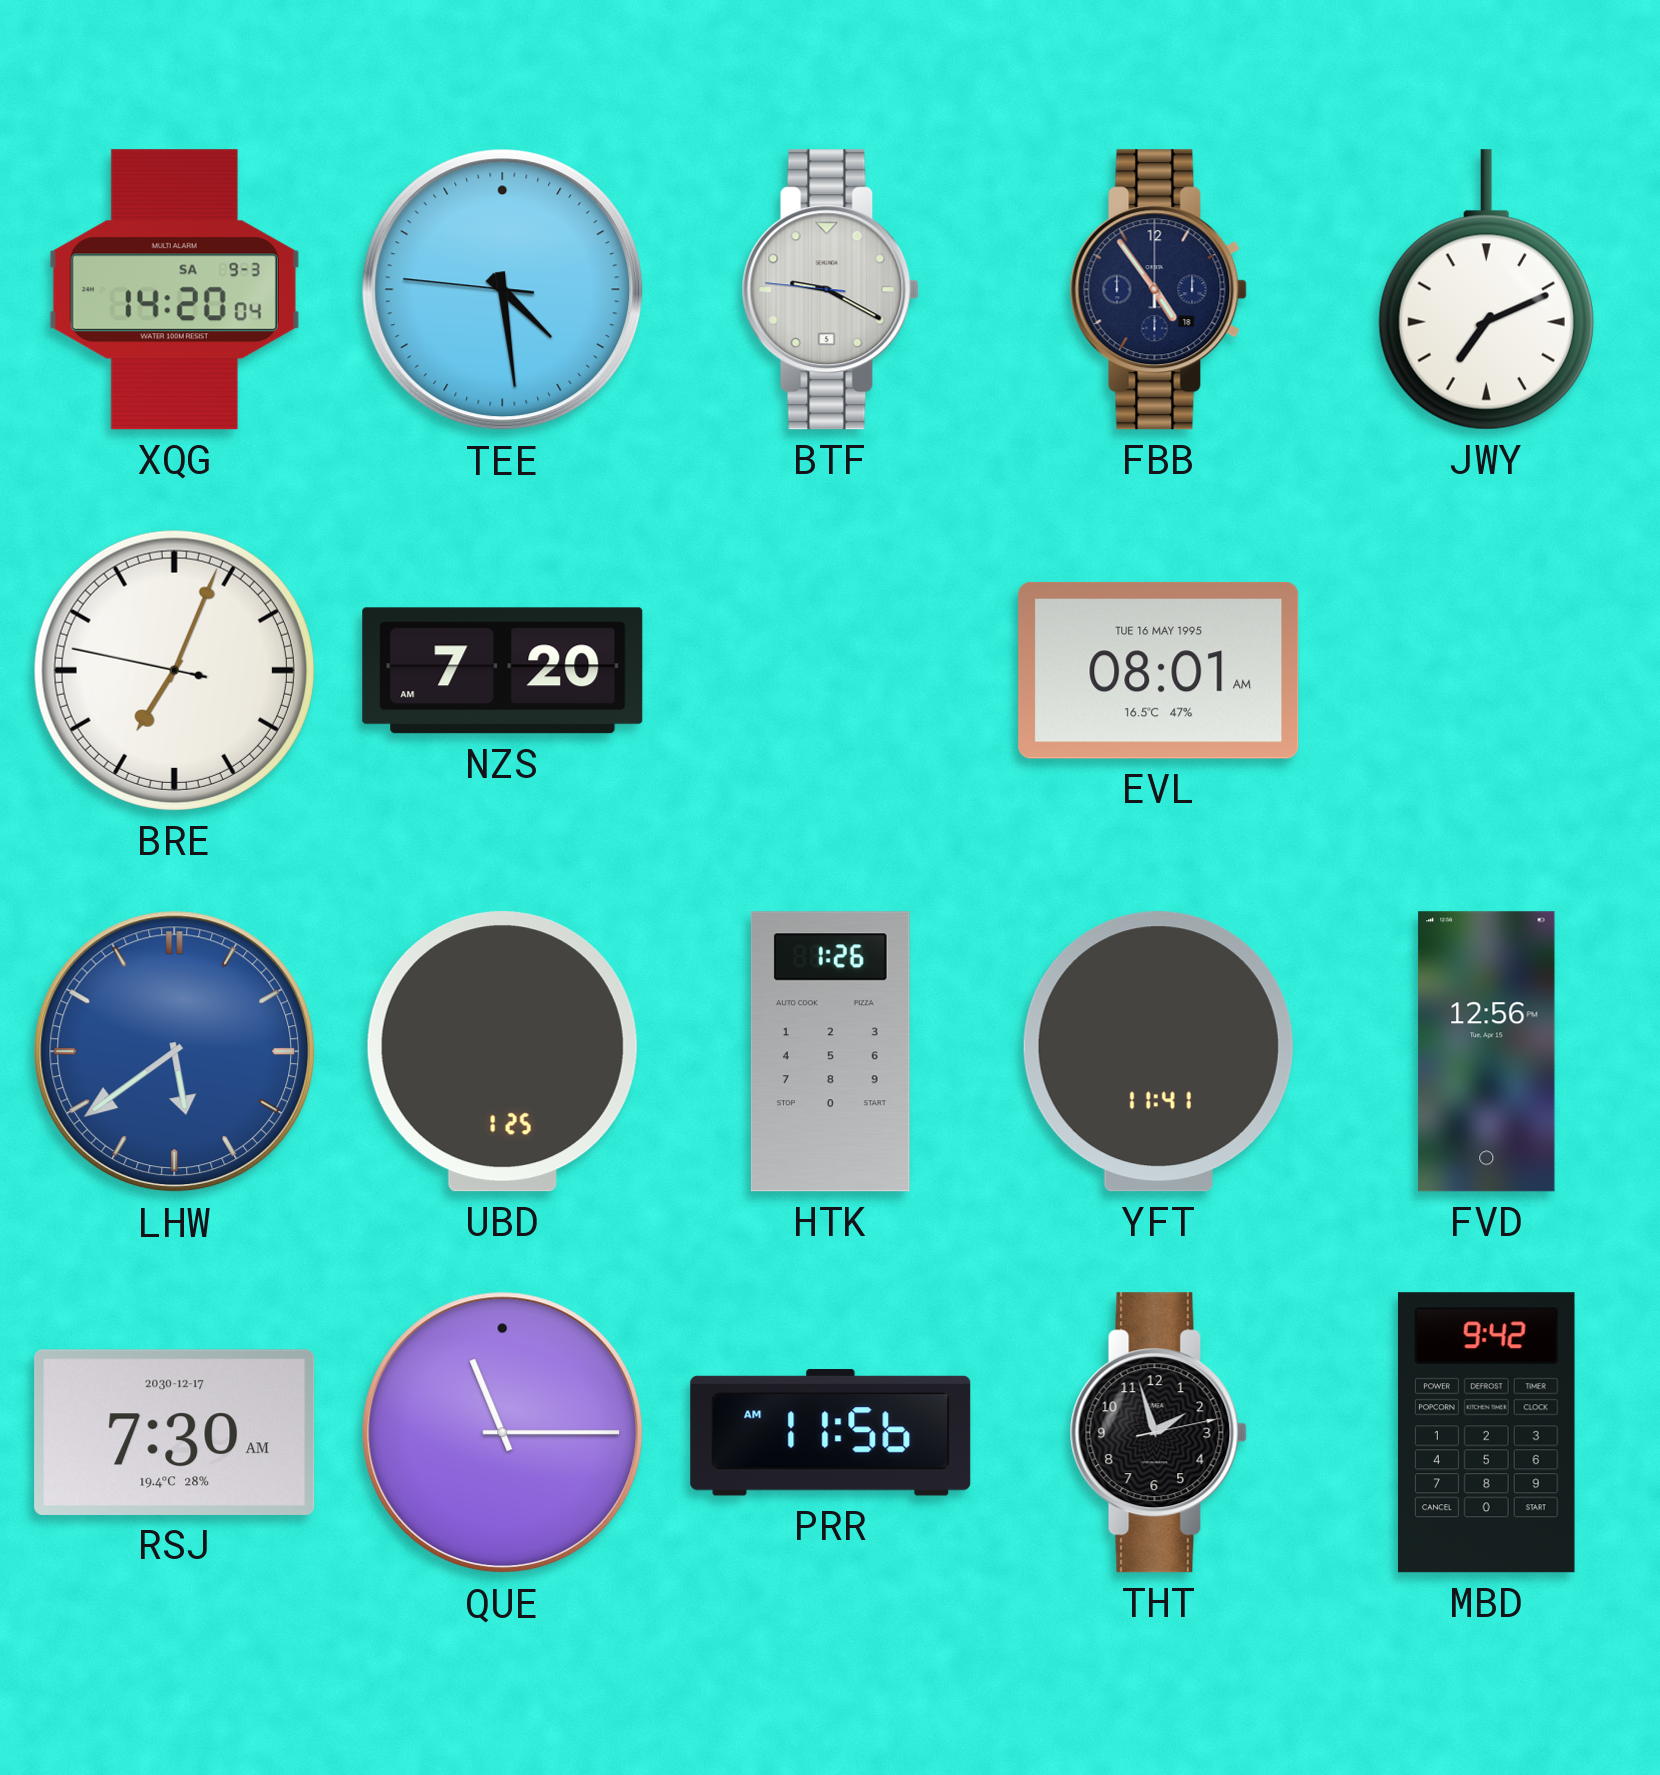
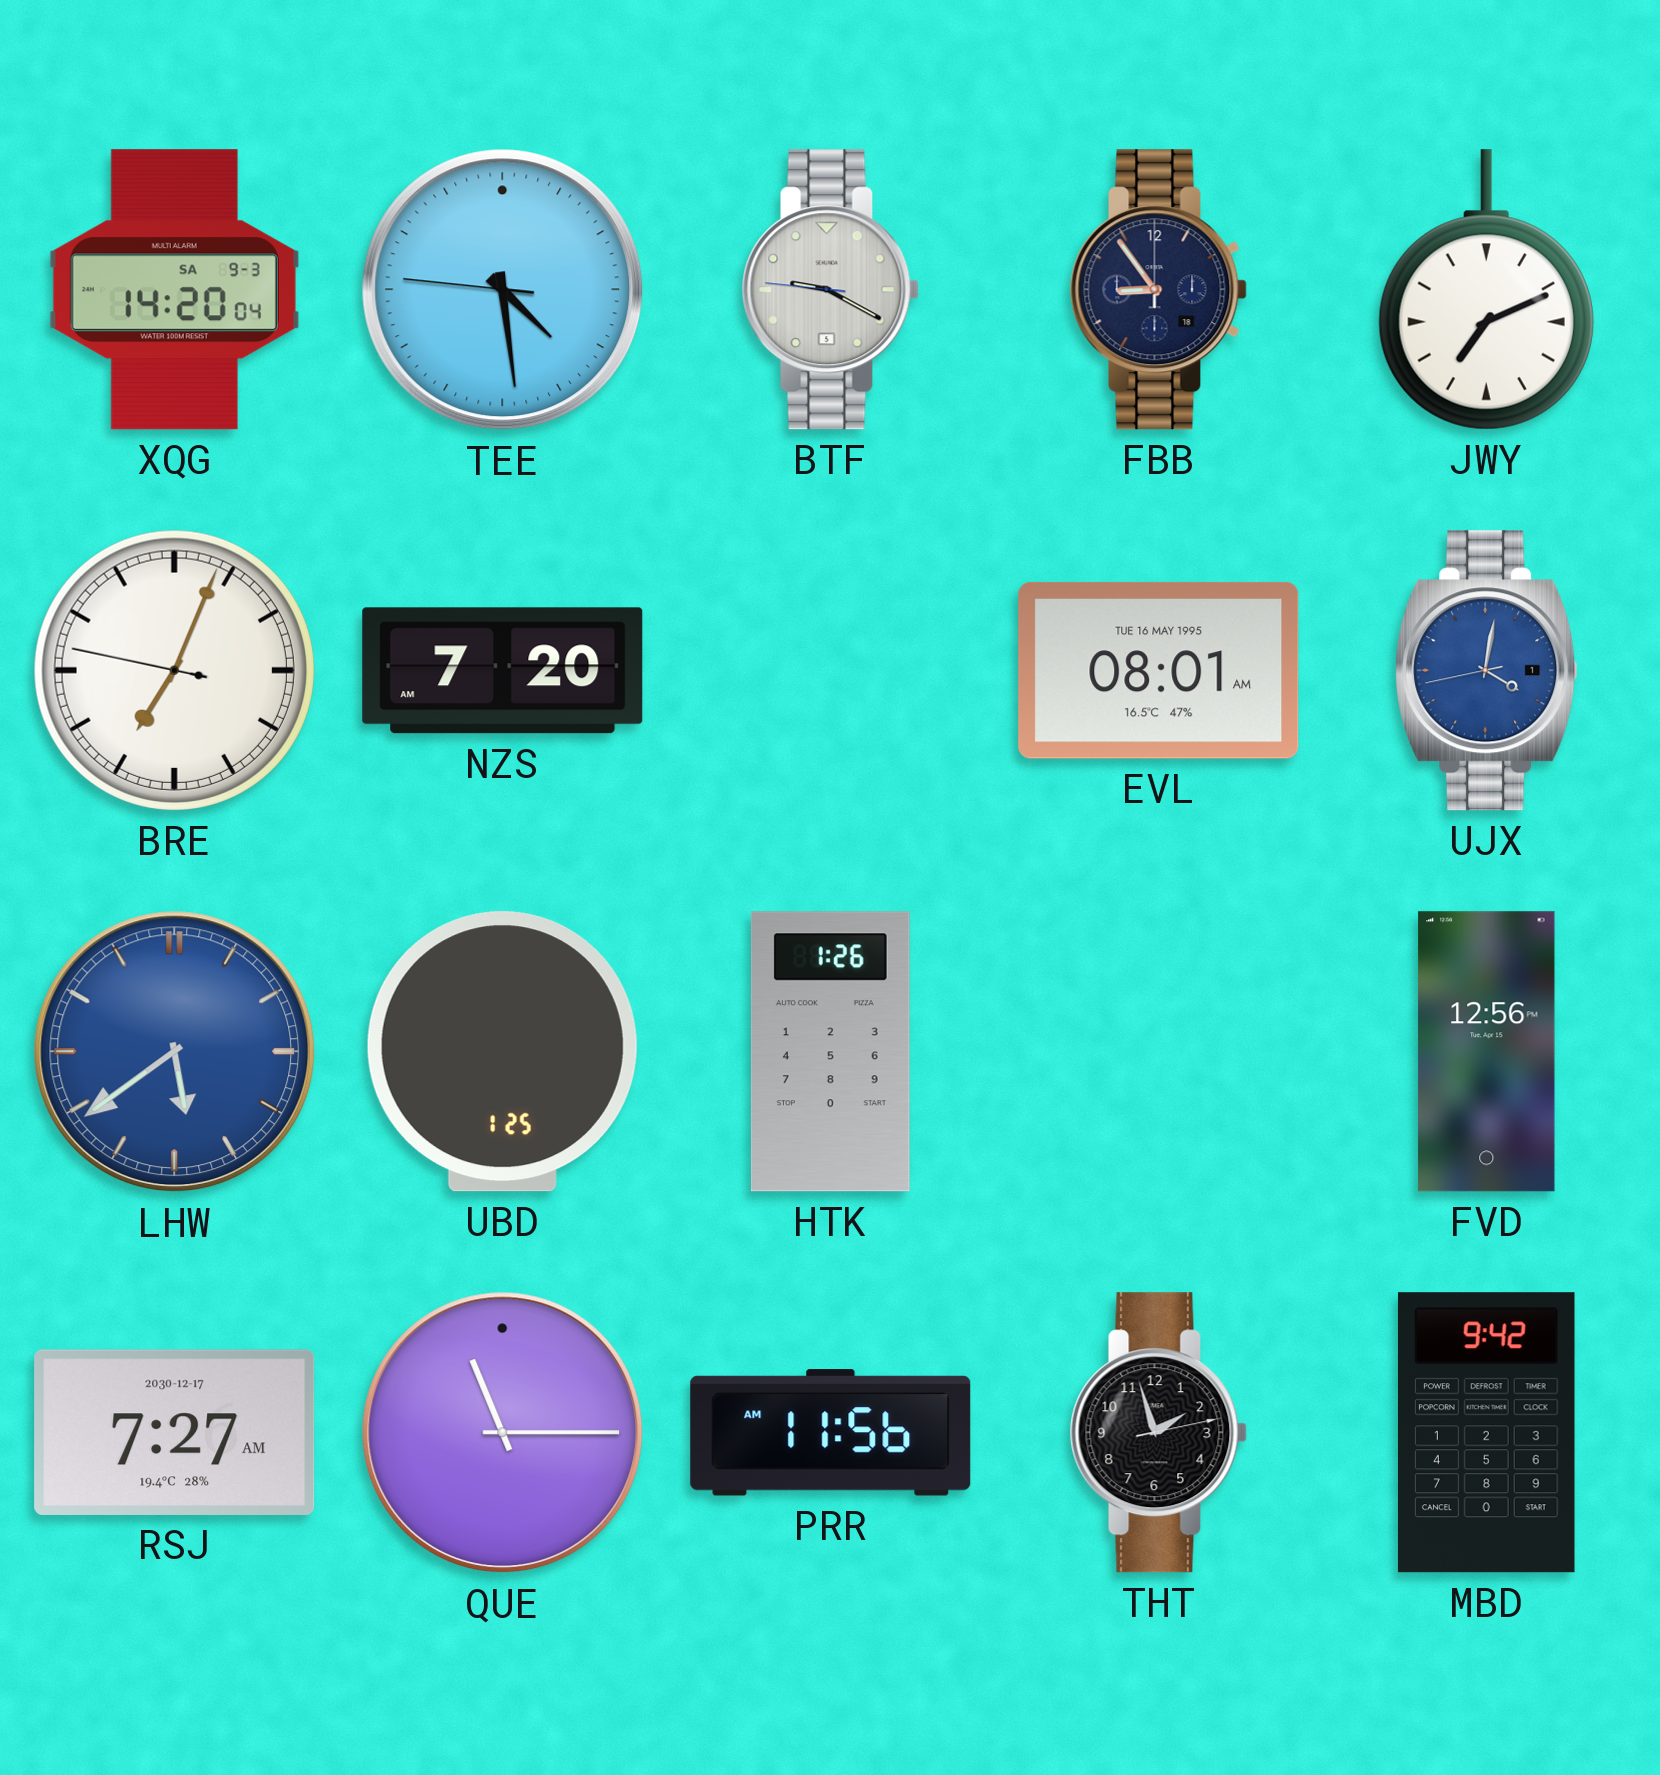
FBB: 4:54 -> 8:54
UJX: none -> 4:01
YFT: 11:41 -> none
RSJ: 7:30 -> 7:27
